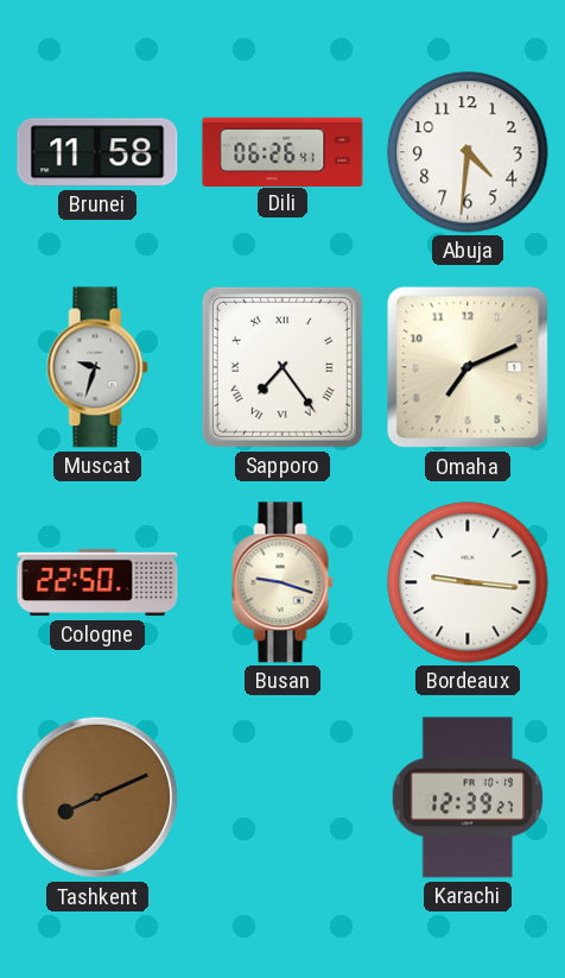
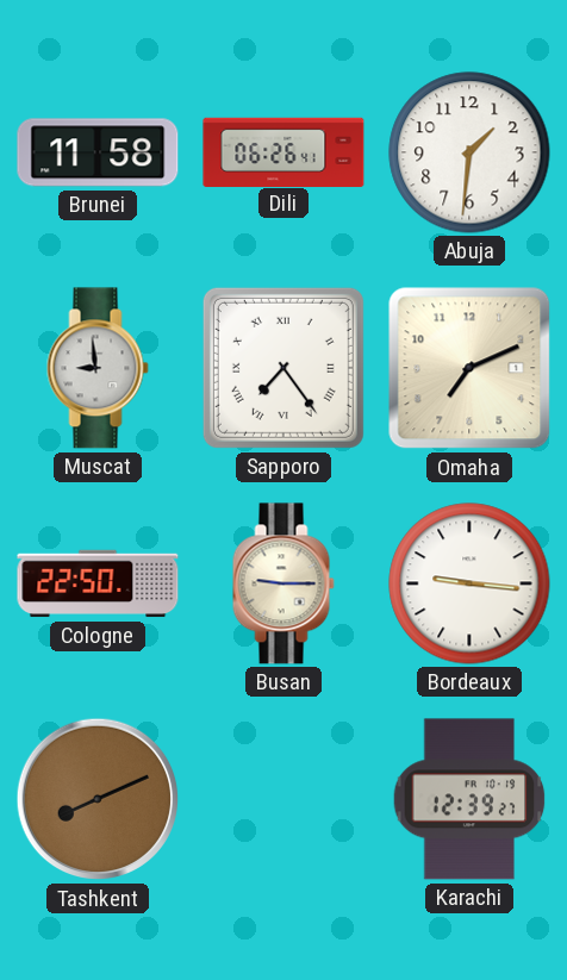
Abuja: 4:31 -> 1:31
Muscat: 9:33 -> 8:59
Busan: 9:18 -> 9:15
